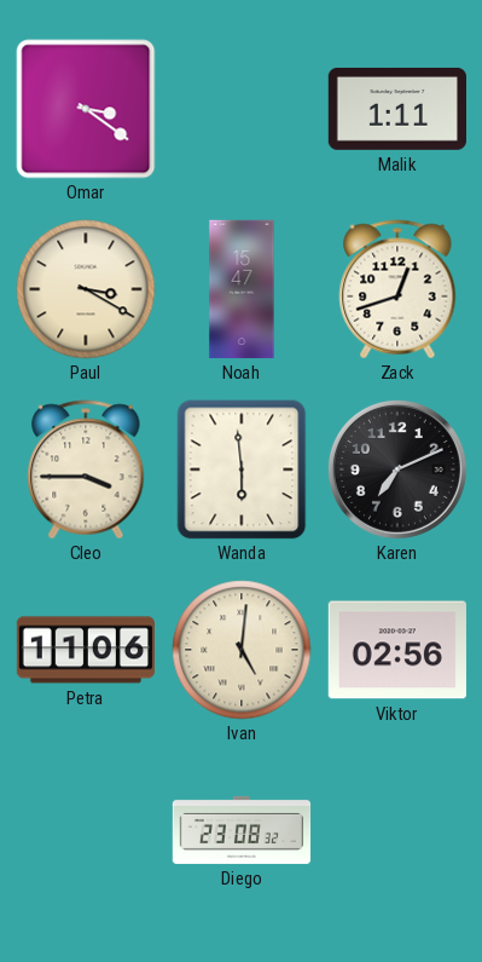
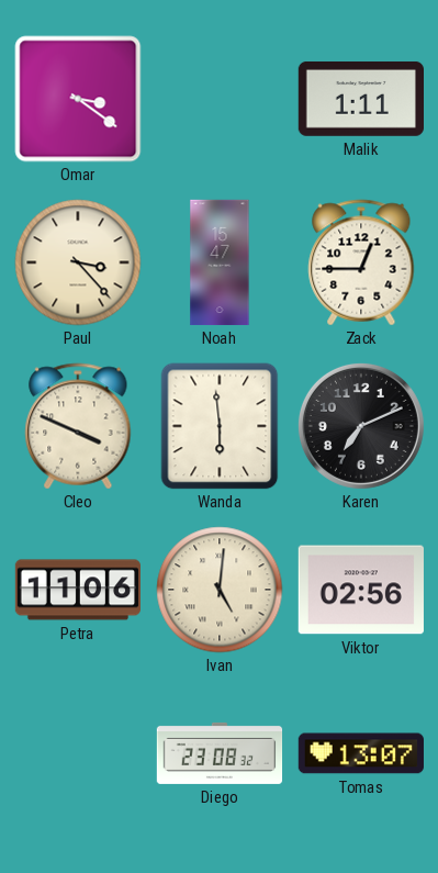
Paul: 3:20 -> 3:23
Zack: 12:42 -> 12:45
Cleo: 3:45 -> 3:49
Tomas: none -> 13:07
